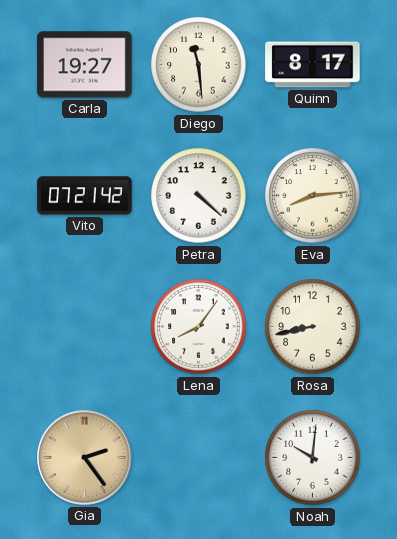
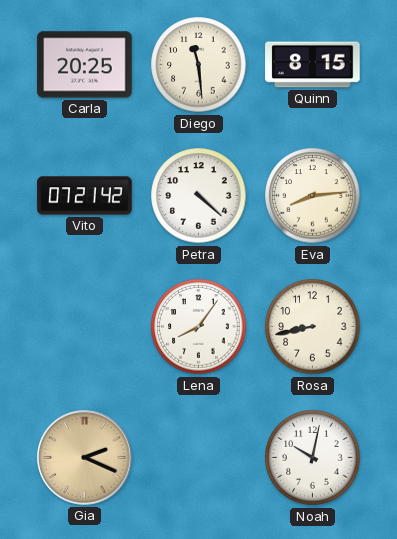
Carla: 19:27 -> 20:25
Quinn: 8:17 -> 8:15
Gia: 2:24 -> 2:19
Noah: 10:01 -> 10:02
